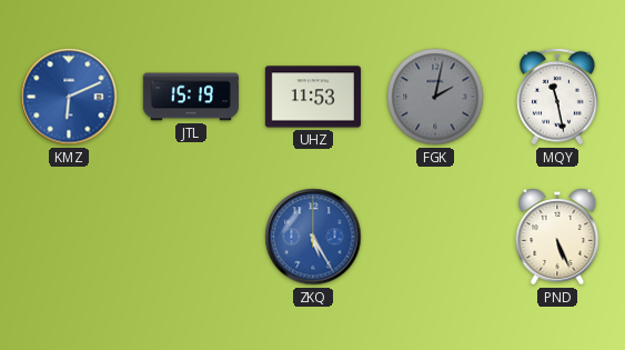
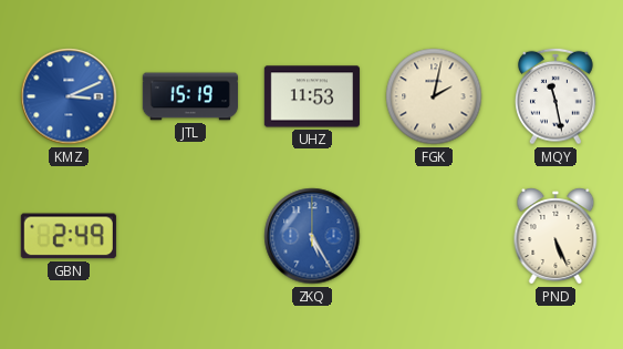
KMZ: 6:11 -> 3:11
FGK dial: grey -> cream
GBN: none -> 2:49
